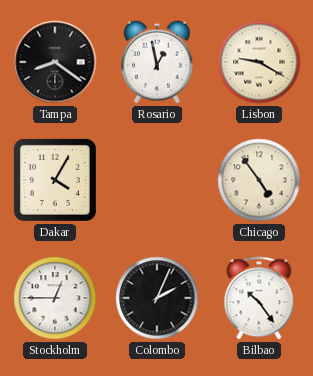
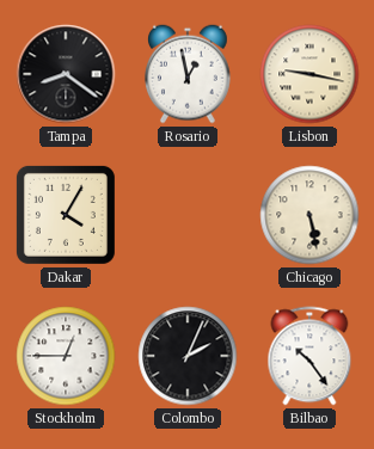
Lisbon: 9:20 -> 9:17
Chicago: 4:54 -> 5:28
